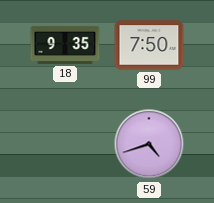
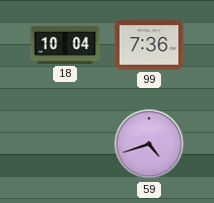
18: 9:35 -> 10:04
99: 7:50 -> 7:36
